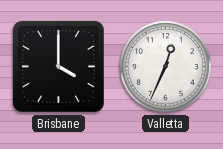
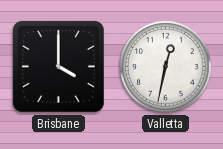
Valletta: 12:34 -> 12:32
